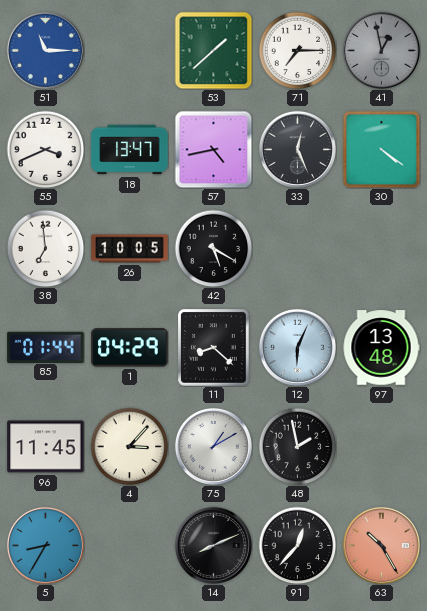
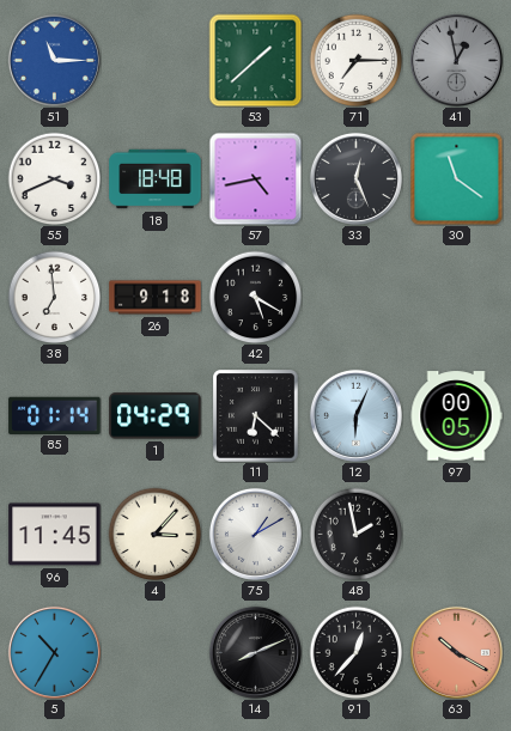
18: 13:47 -> 18:48
30: 4:21 -> 11:21
26: 10:05 -> 9:18
85: 01:44 -> 01:14
11: 8:22 -> 6:22
97: 13:48 -> 00:05
5: 8:35 -> 10:35
63: 10:25 -> 10:20
